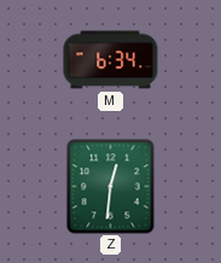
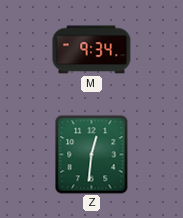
M: 6:34 -> 9:34
